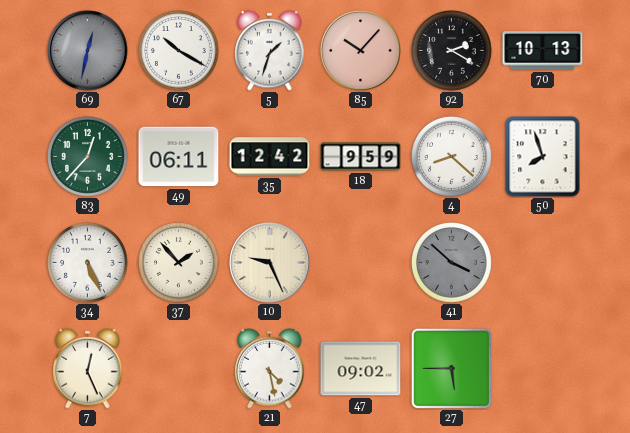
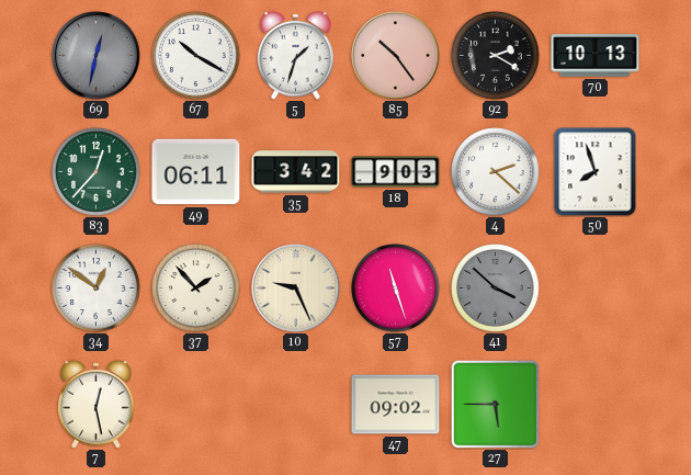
85: 10:07 -> 10:24
35: 12:42 -> 3:42
18: 9:59 -> 9:03
4: 8:22 -> 2:22
34: 5:26 -> 12:51
57: none -> 11:27
7: 12:26 -> 12:28
21: 4:28 -> none
